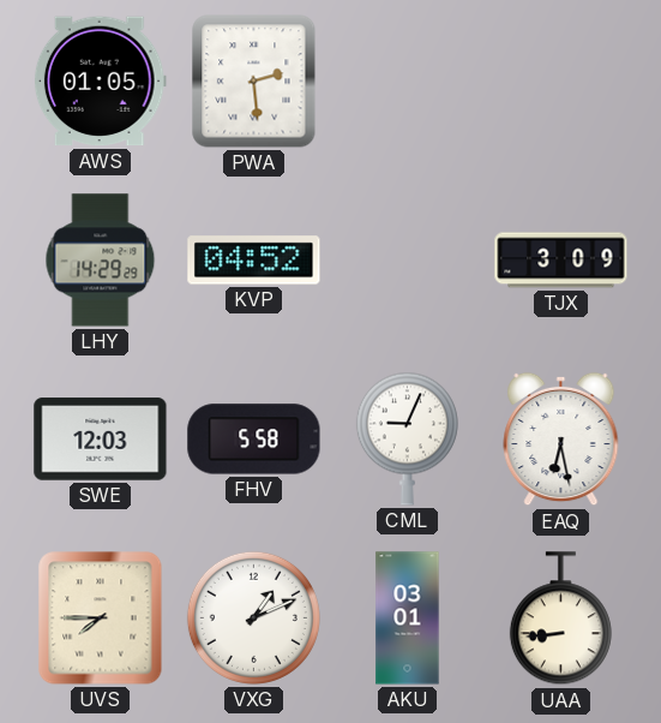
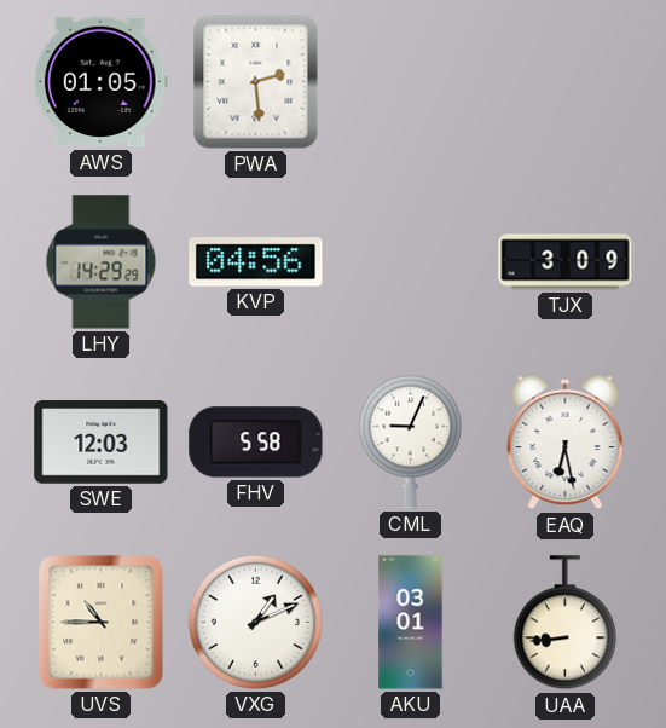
KVP: 04:52 -> 04:56
UVS: 7:45 -> 10:45
